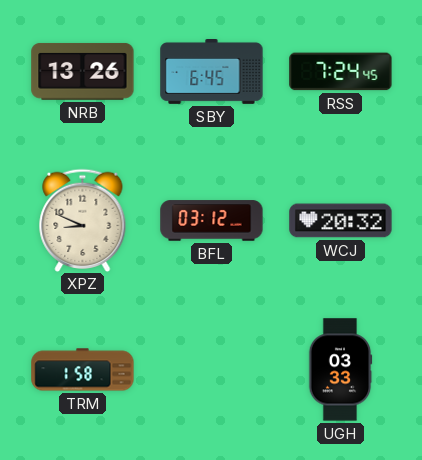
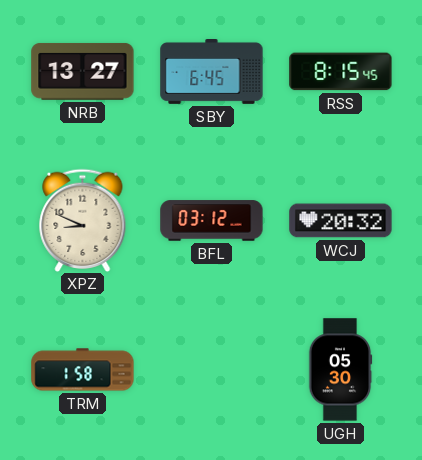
NRB: 13:26 -> 13:27
RSS: 7:24 -> 8:15
UGH: 03:33 -> 05:30
